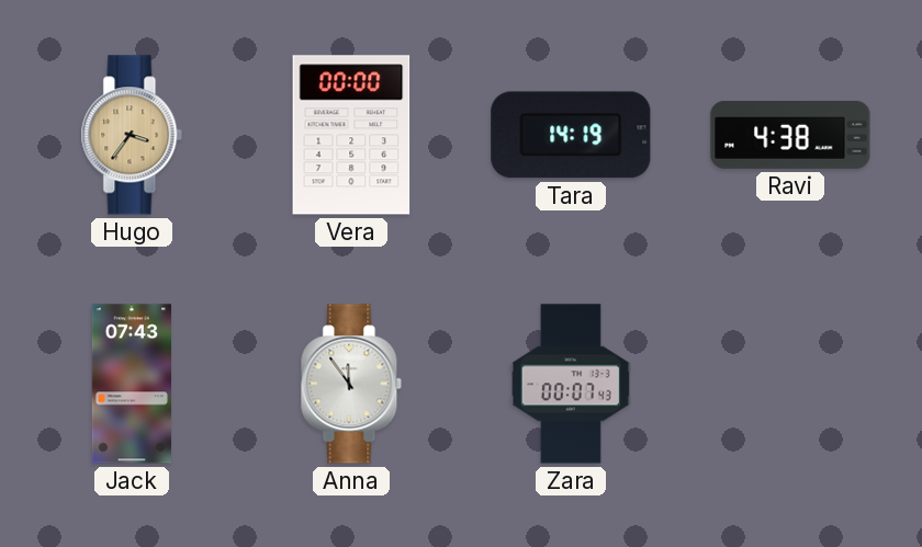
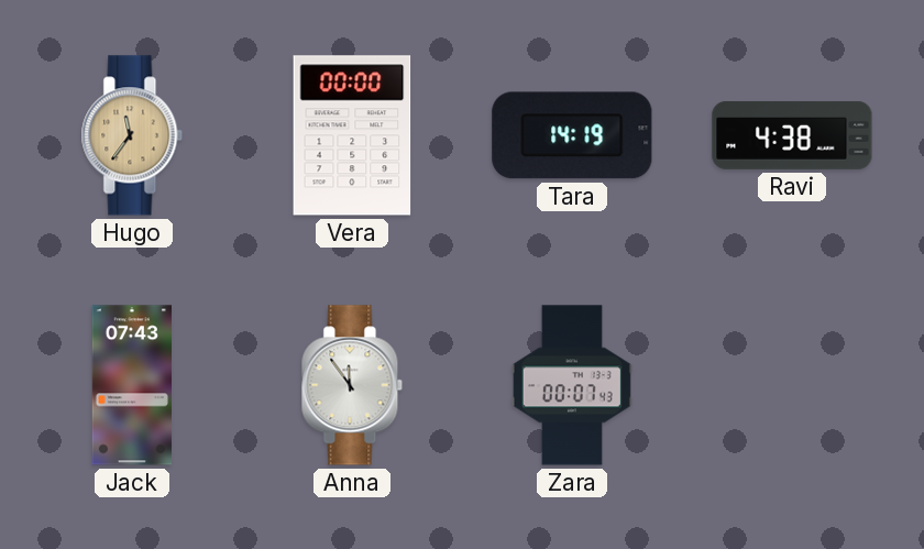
Hugo: 3:36 -> 11:36
